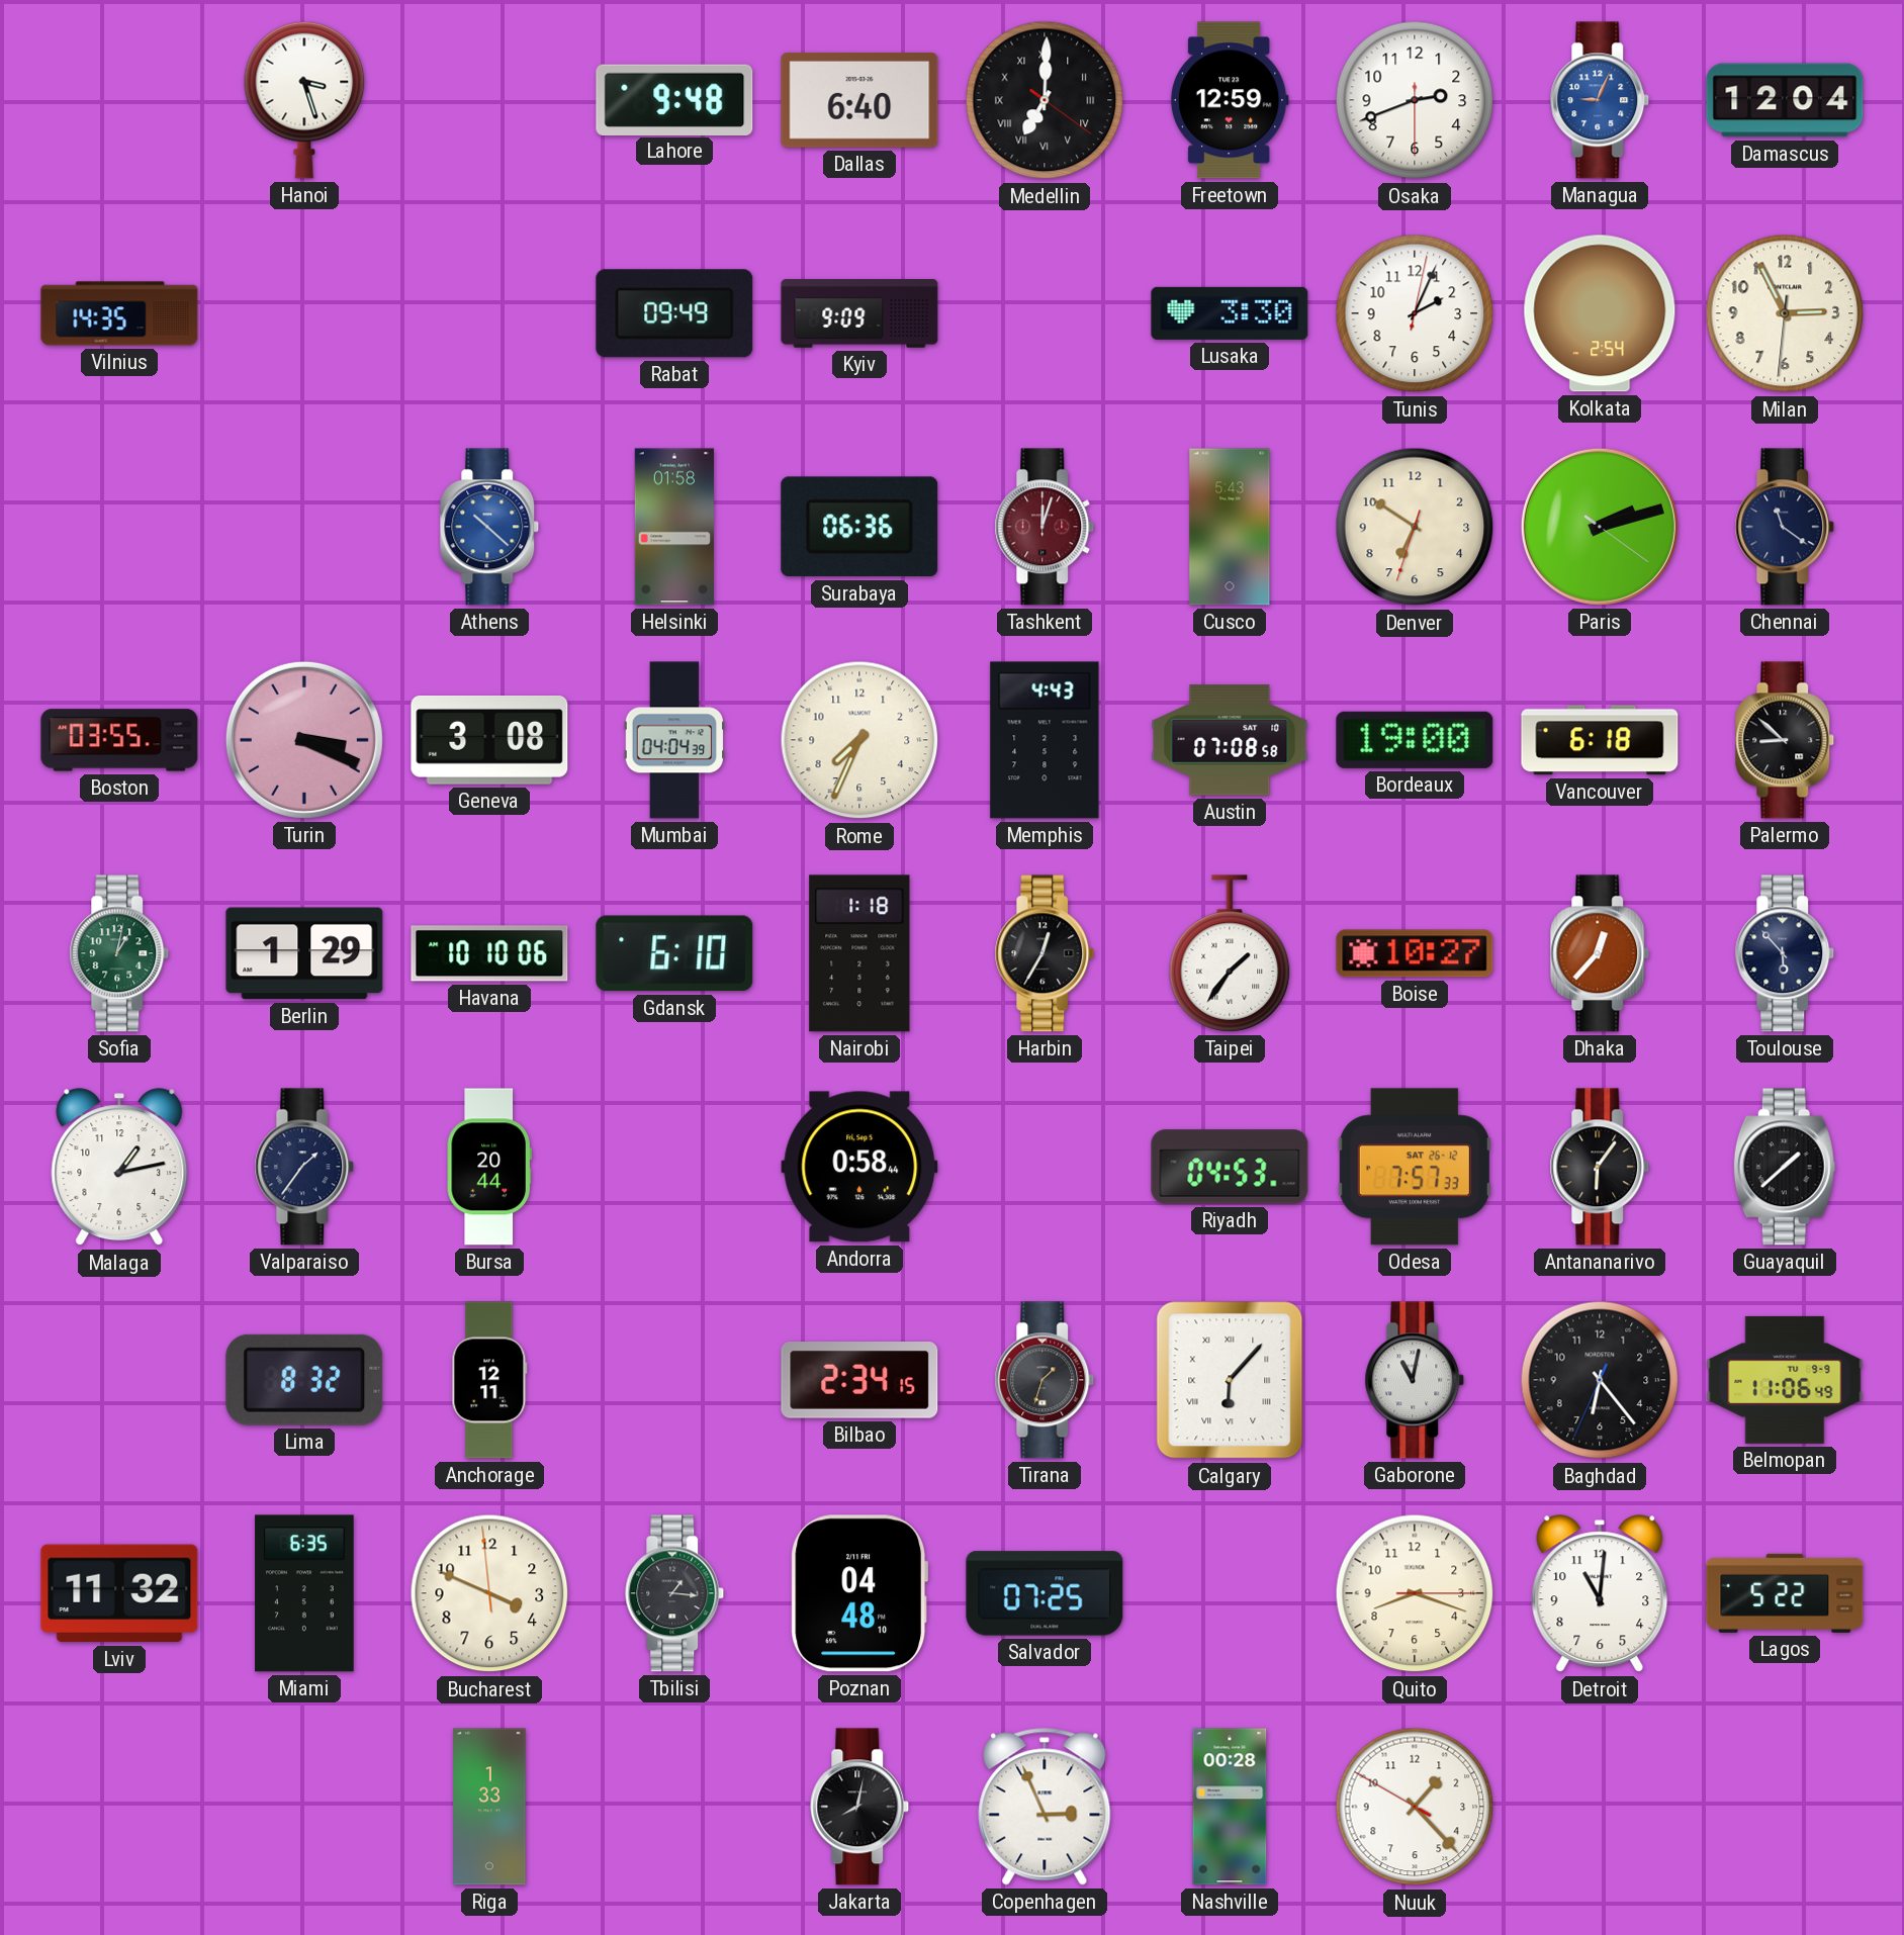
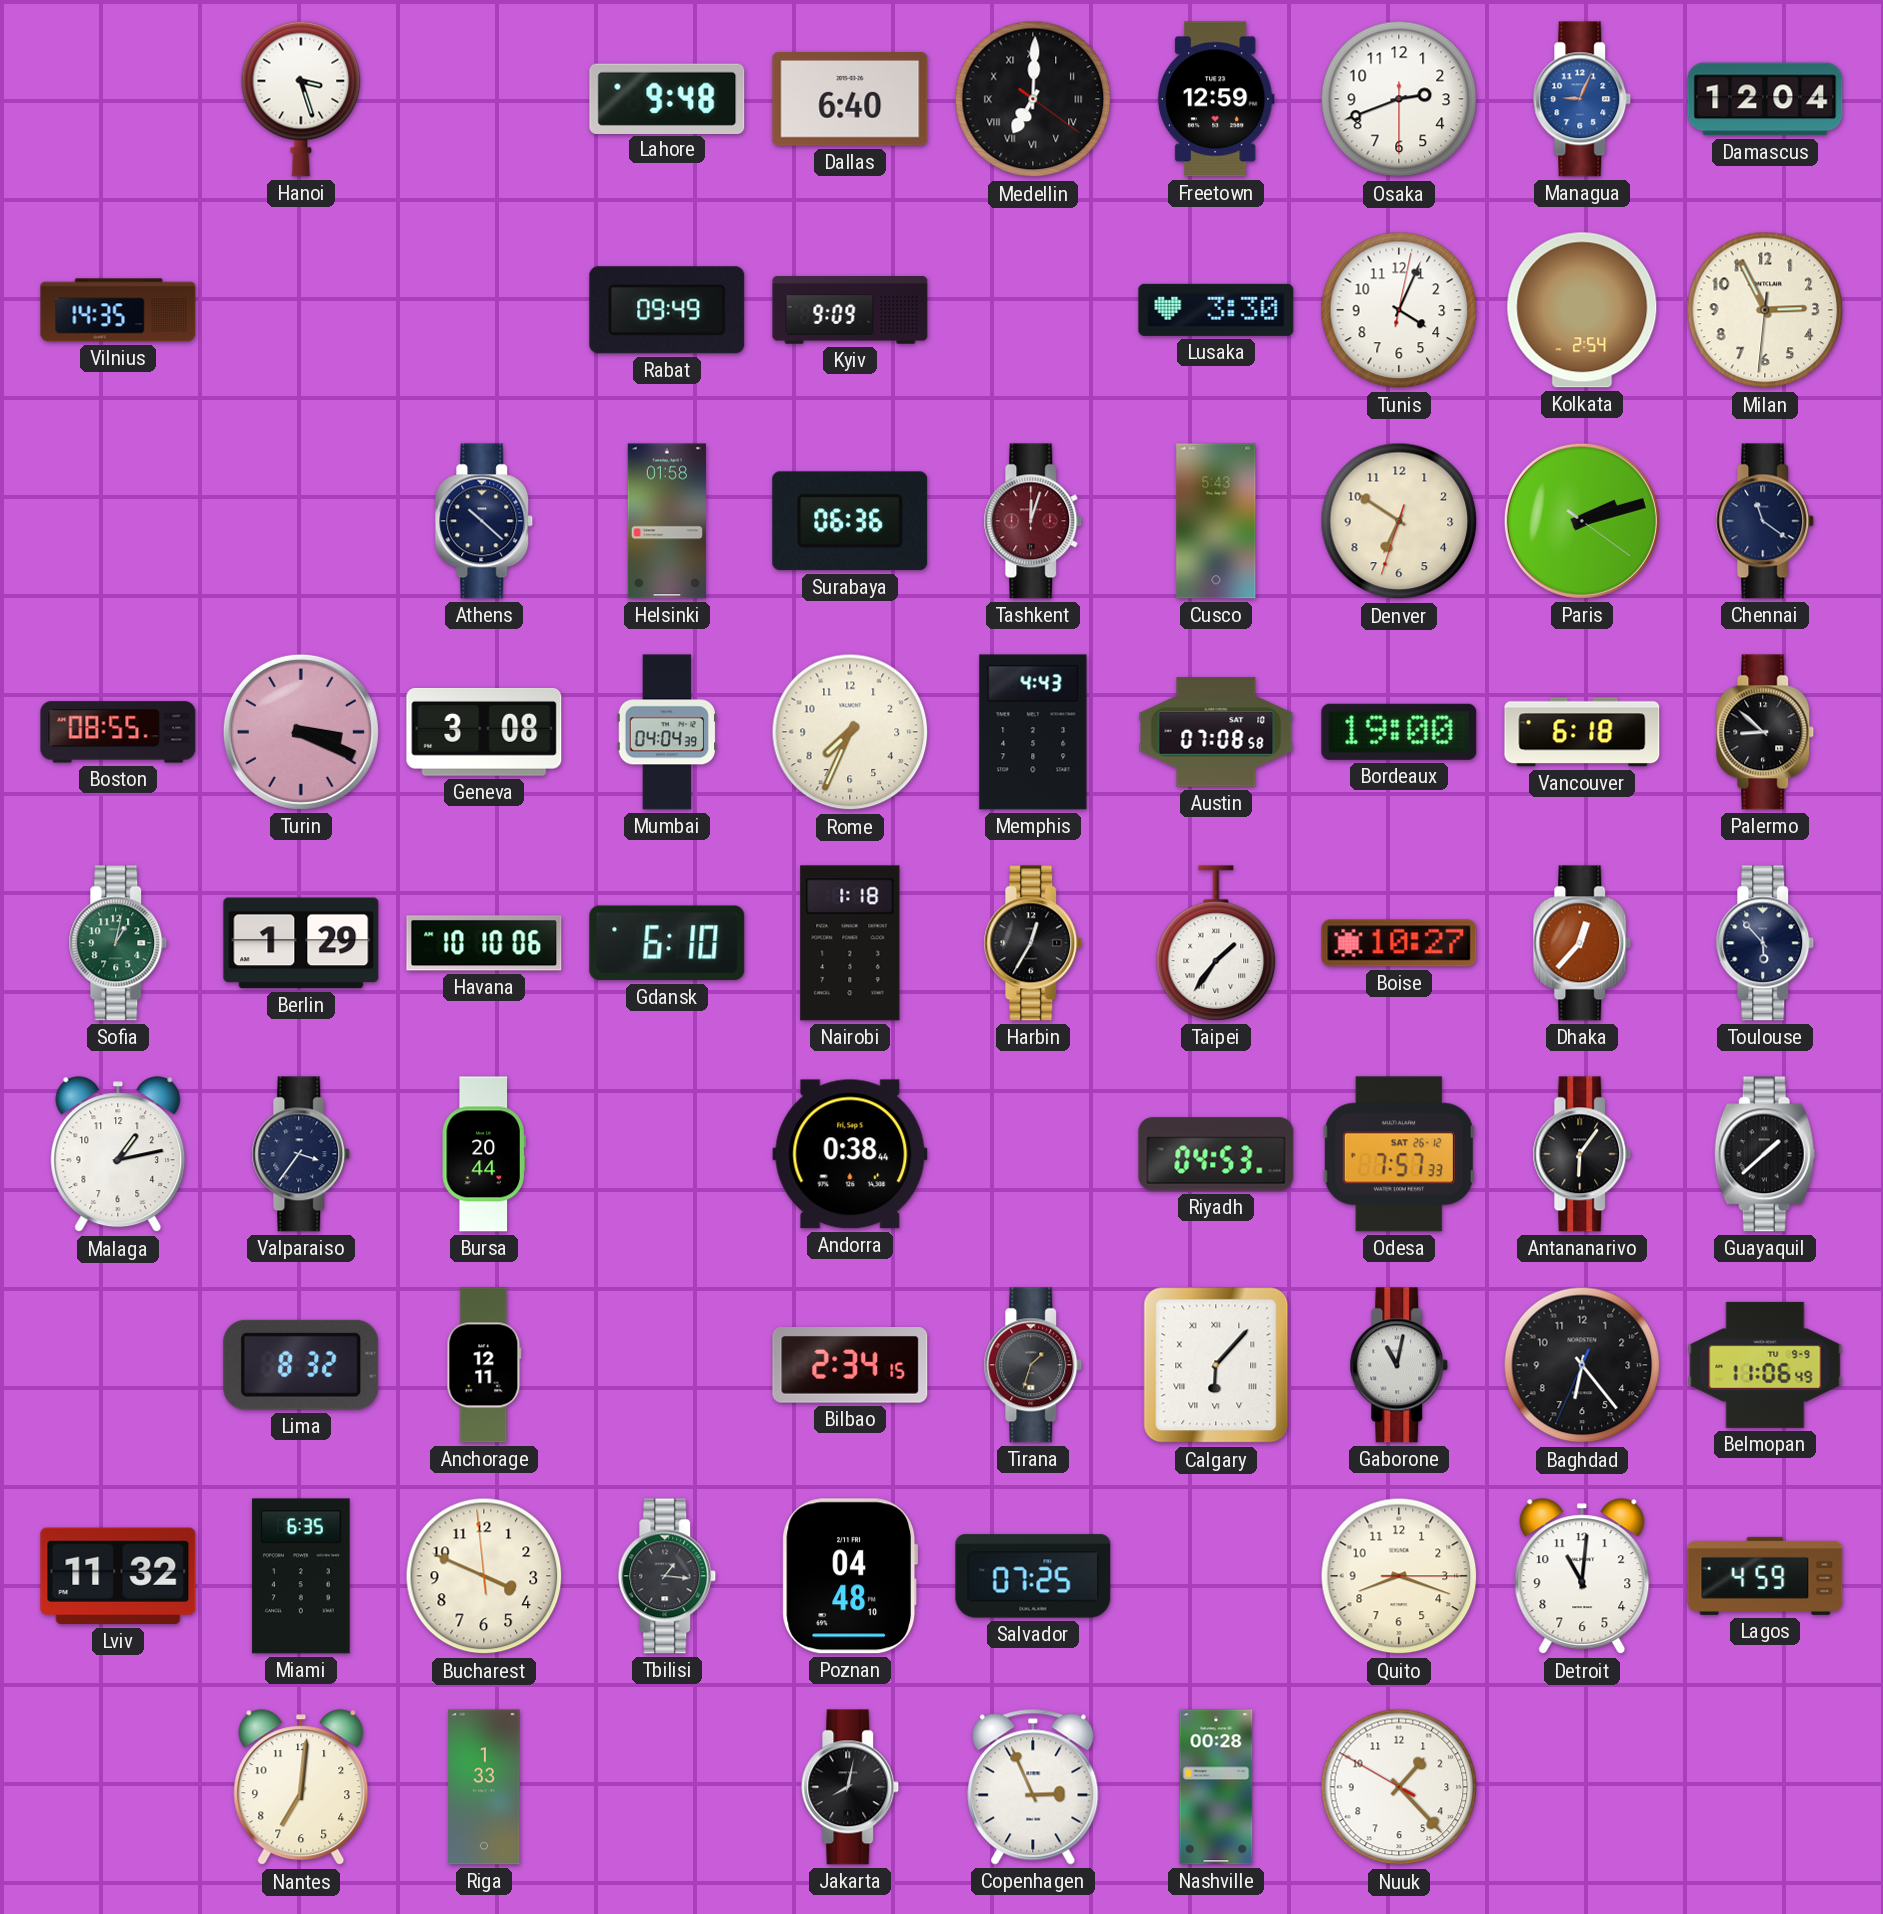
Tunis: 2:04 -> 4:04
Athens dial: blue -> navy
Boston: 03:55 -> 08:55
Valparaiso: 1:36 -> 3:36
Andorra: 0:58 -> 0:38
Lagos: 5:22 -> 4:59
Nantes: none -> 7:01
